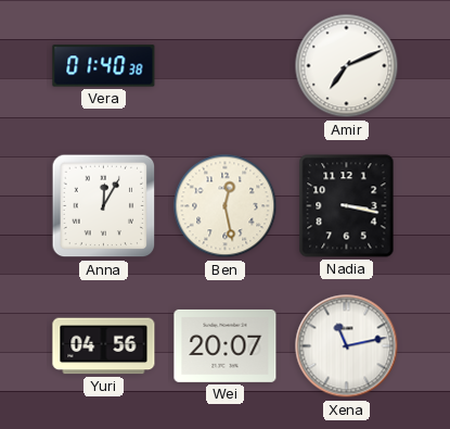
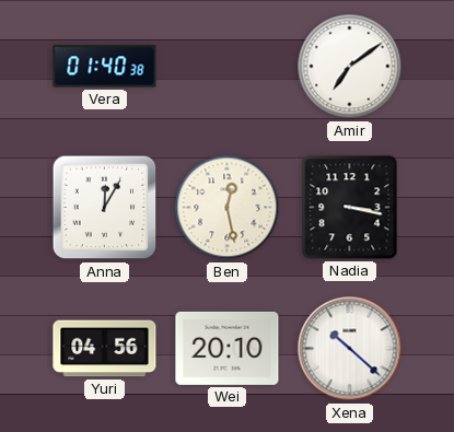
Amir: 7:11 -> 7:09
Wei: 20:07 -> 20:10
Xena: 11:13 -> 10:22
